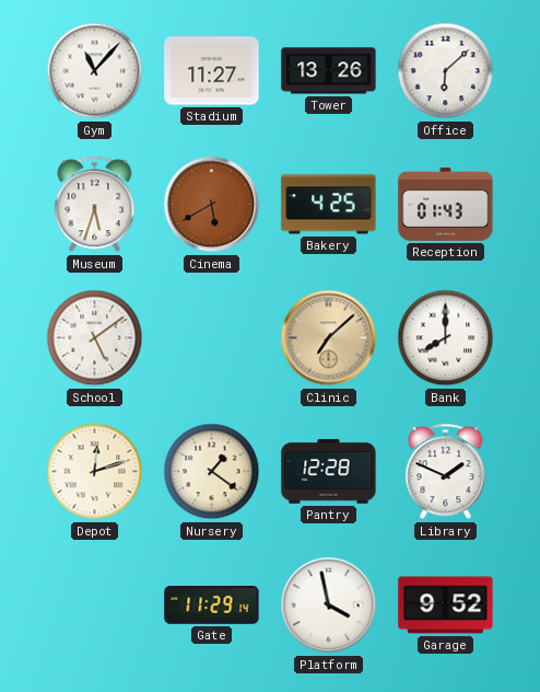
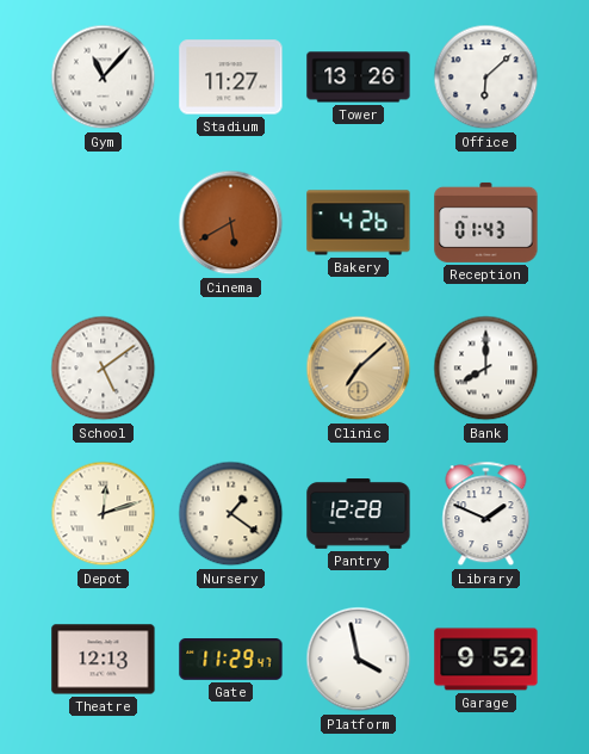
Museum: 5:33 -> none
Bakery: 4:25 -> 4:26
Theatre: none -> 12:13
Gate: 11:29:14 -> 11:29:47
